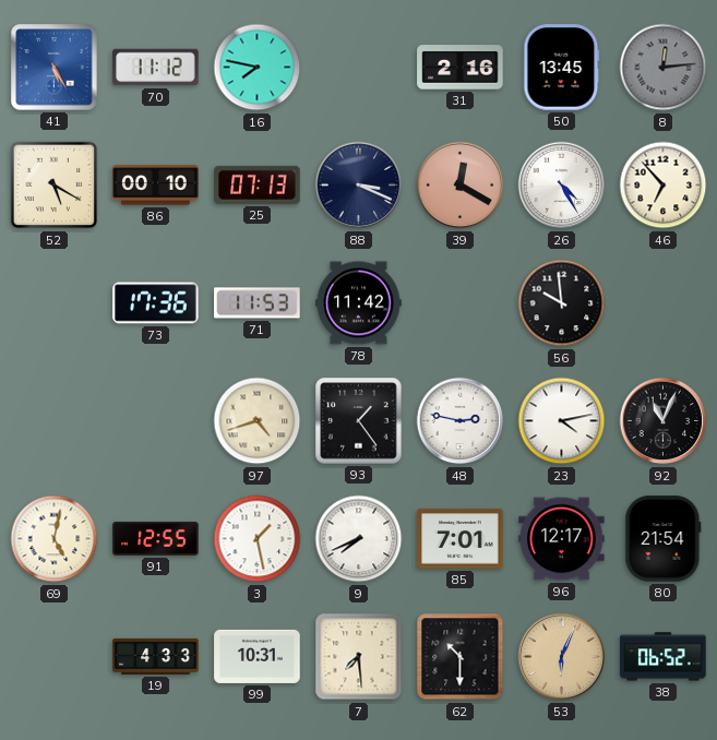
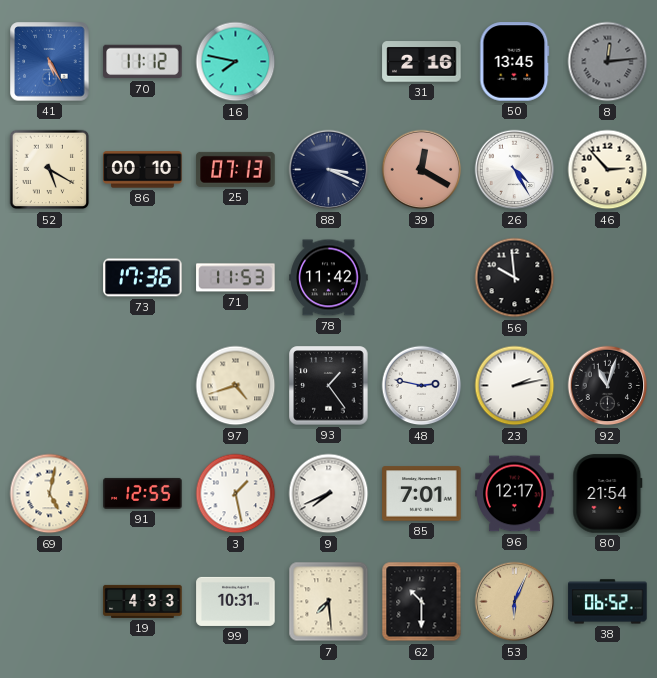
46: 6:53 -> 2:53
23: 4:13 -> 2:13
92: 11:04 -> 11:03
